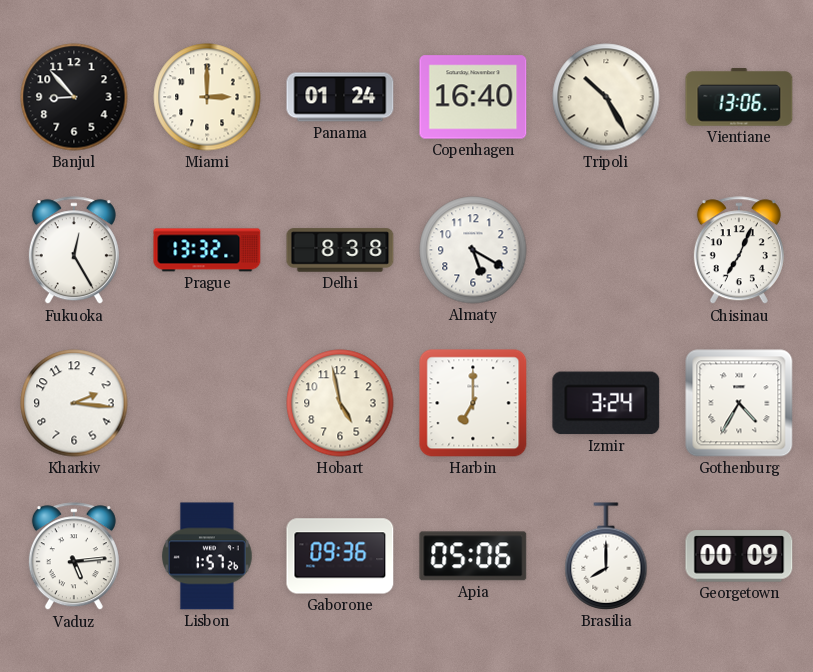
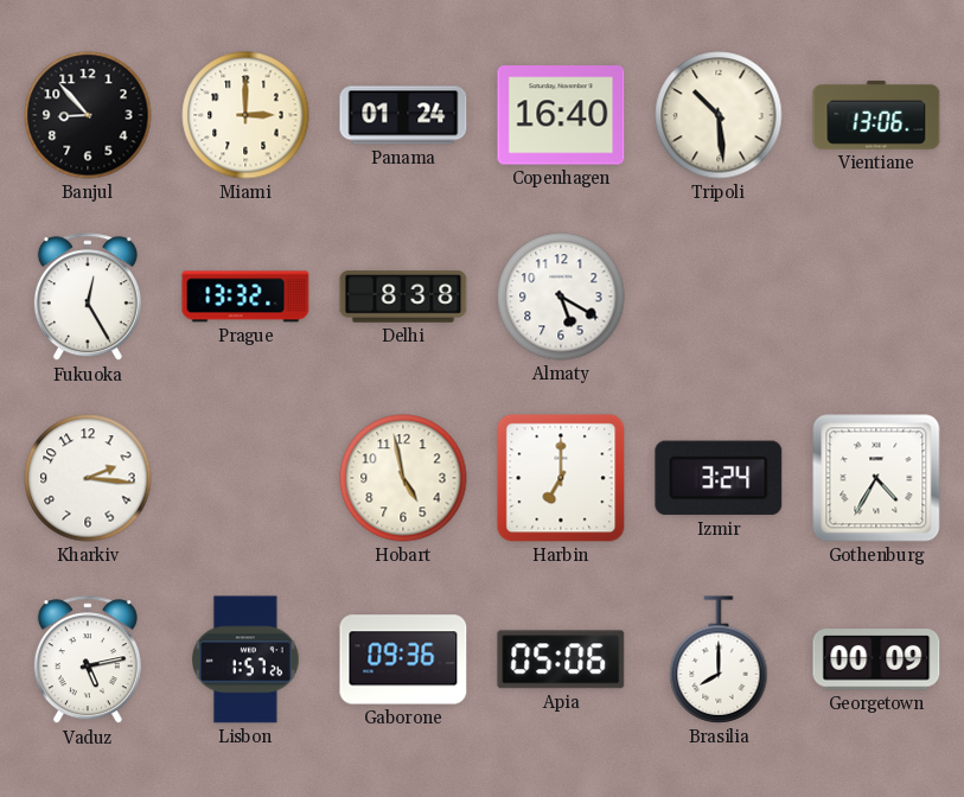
Tripoli: 10:25 -> 10:29
Chisinau: 7:04 -> none
Vaduz: 5:14 -> 5:13
